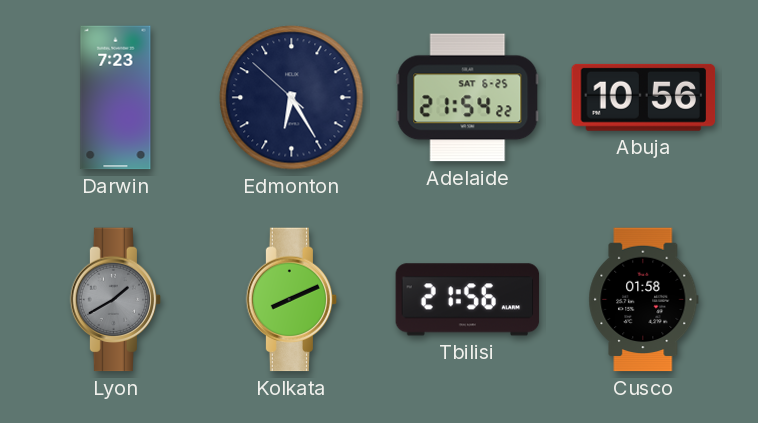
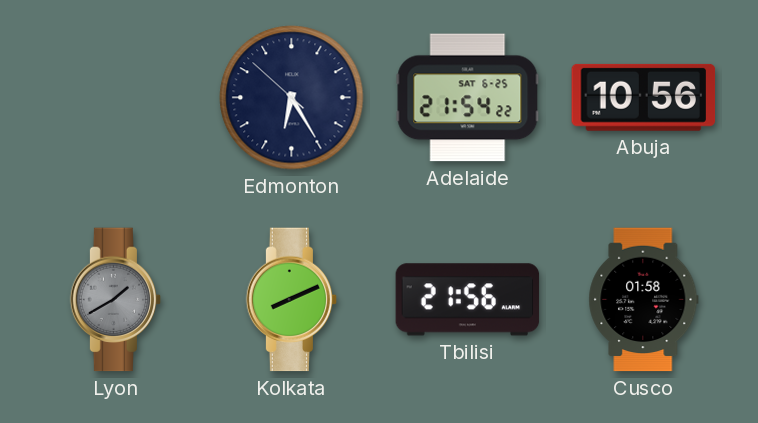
Darwin: 7:23 -> none
